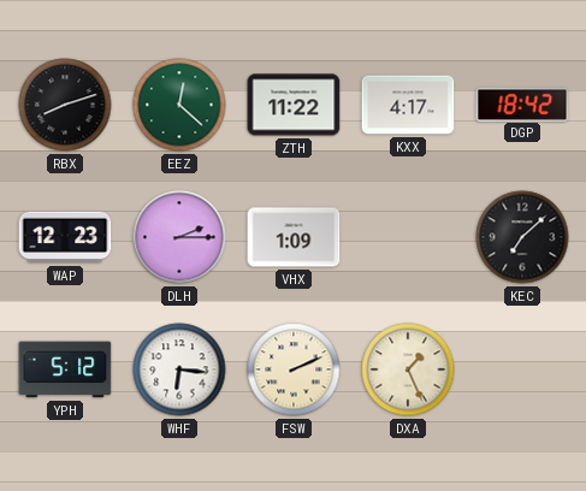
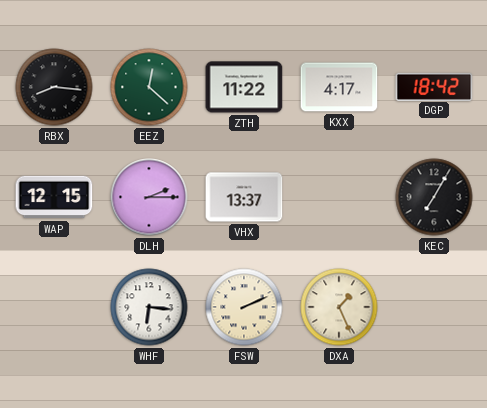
RBX: 8:12 -> 8:16
WAP: 12:23 -> 12:15
VHX: 1:09 -> 13:37
KEC: 7:08 -> 7:05
YPH: 5:12 -> none
